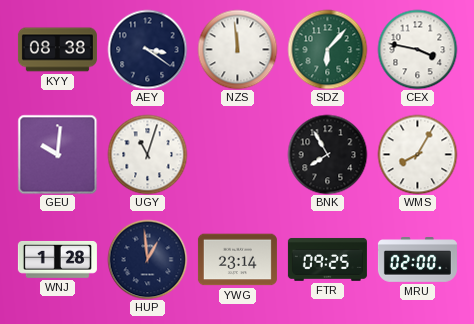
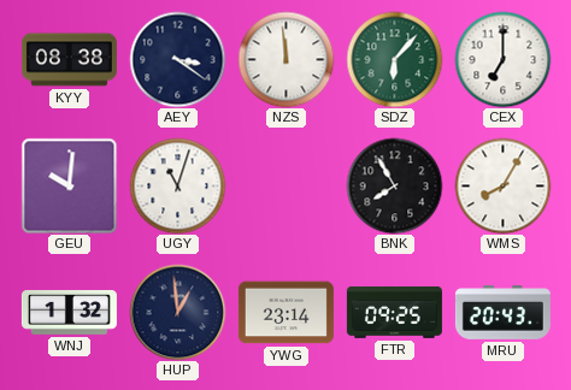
CEX: 3:47 -> 7:00
WNJ: 1:28 -> 1:32
MRU: 02:00 -> 20:43
